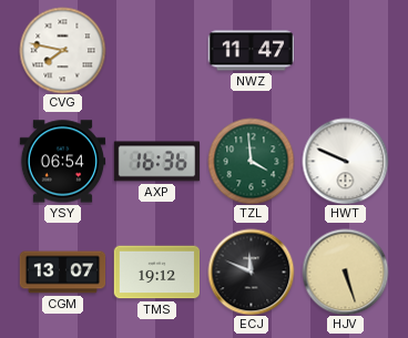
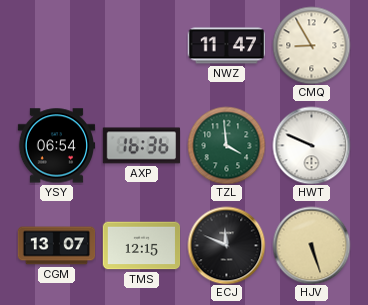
CVG: 7:47 -> none
CMQ: none -> 8:55
TMS: 19:12 -> 12:15
